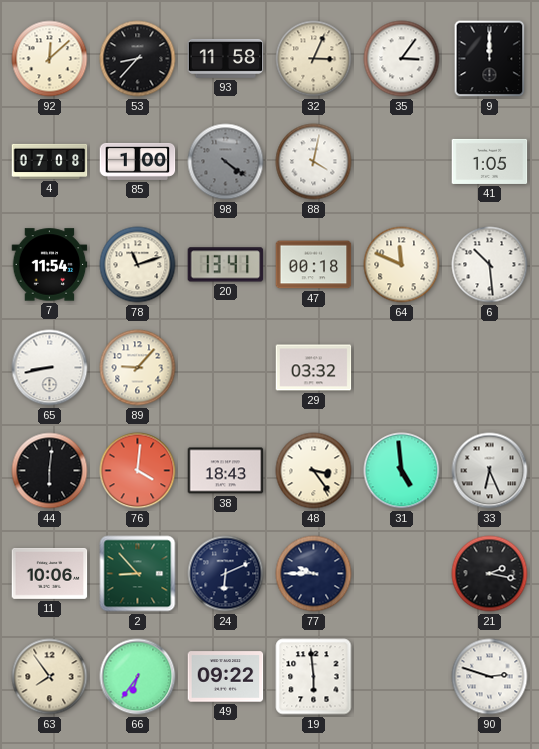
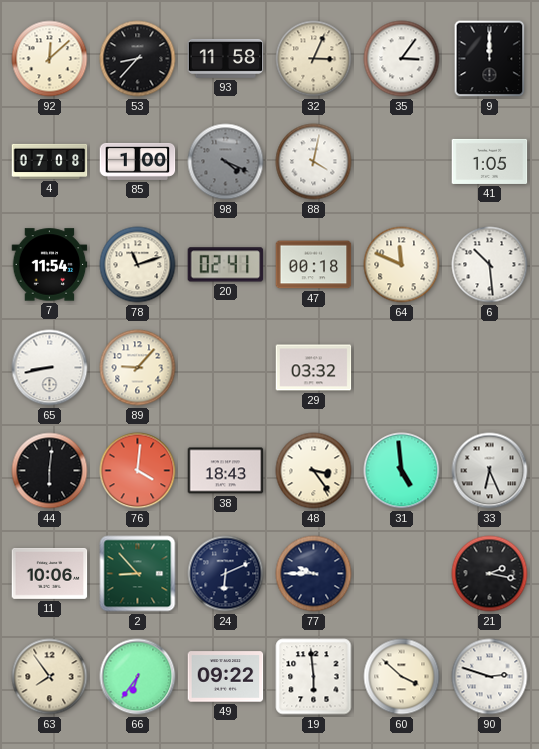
98: 4:21 -> 4:19
20: 13:41 -> 02:41
60: none -> 3:52
